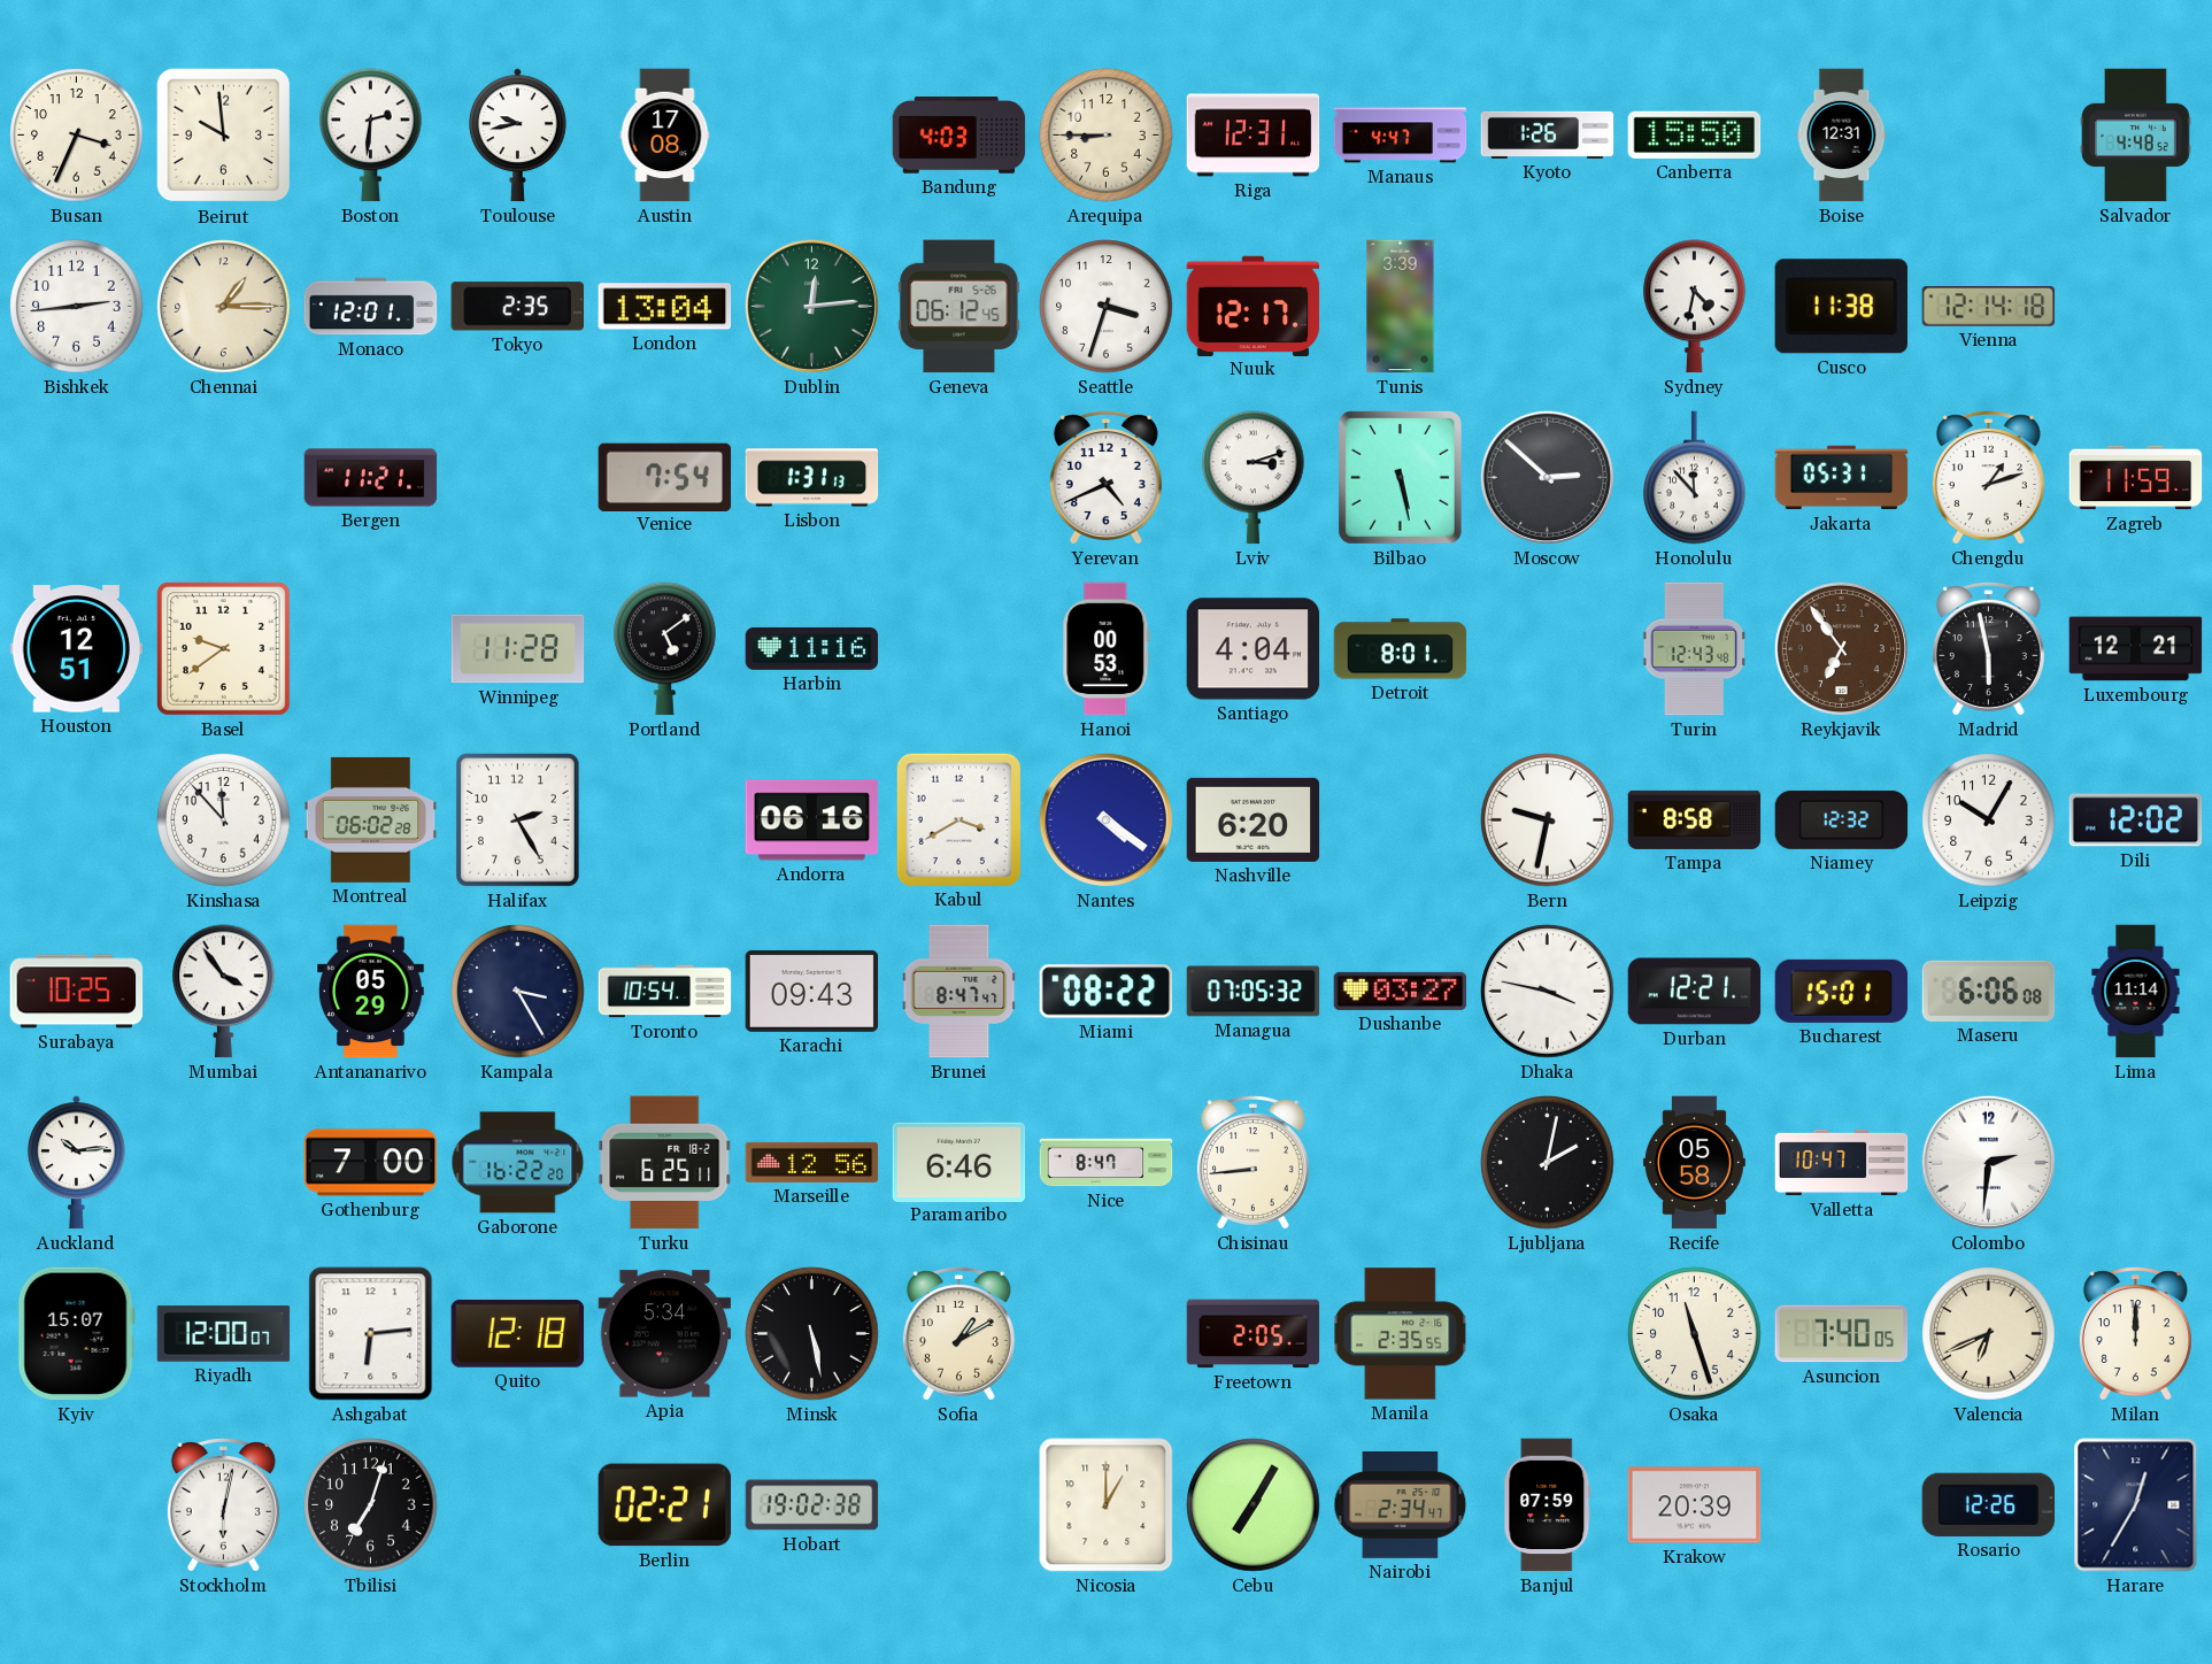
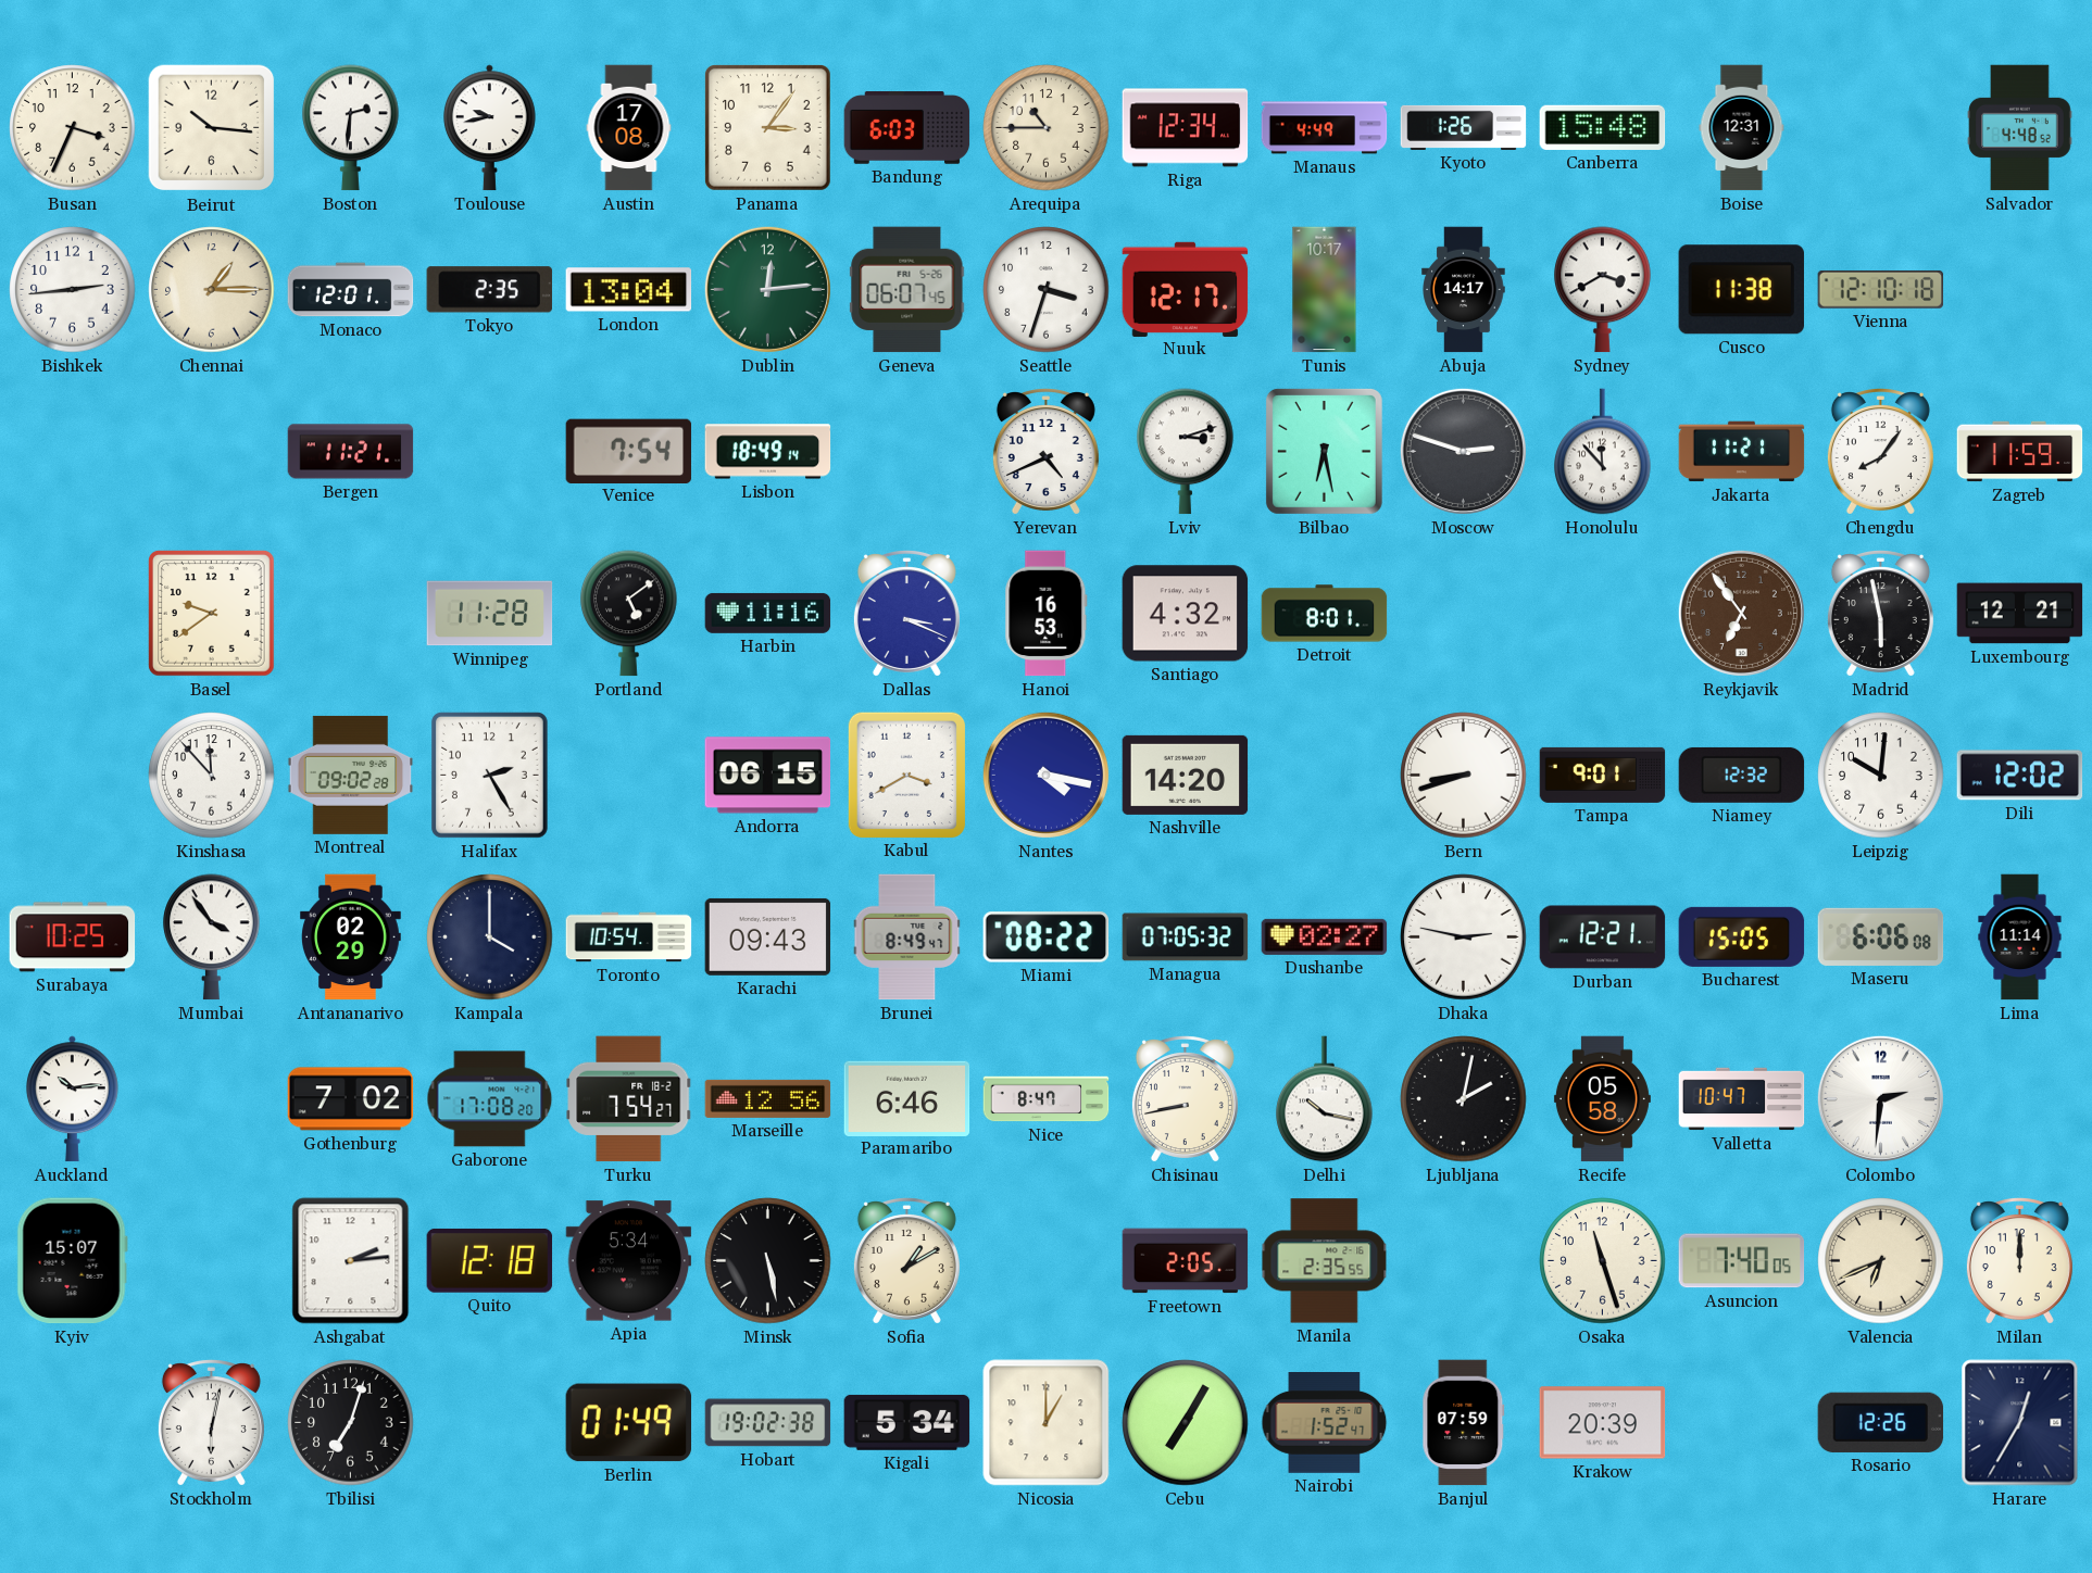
Beirut: 9:59 -> 10:16
Panama: none -> 3:06
Bandung: 4:03 -> 6:03
Arequipa: 8:45 -> 10:45
Riga: 12:31 -> 12:34
Manaus: 4:47 -> 4:49
Canberra: 15:50 -> 15:48
Geneva: 06:12 -> 06:07
Tunis: 3:39 -> 10:17
Abuja: none -> 14:17
Sydney: 4:32 -> 3:40
Vienna: 12:14 -> 12:10
Lisbon: 1:31 -> 18:49
Bilbao: 5:28 -> 6:28
Moscow: 2:52 -> 2:48
Jakarta: 05:31 -> 11:21
Chengdu: 1:12 -> 8:06
Houston: 12:51 -> none
Dallas: none -> 3:19
Hanoi: 00:53 -> 16:53
Santiago: 4:04 -> 4:32
Turin: 12:43 -> none
Montreal: 06:02 -> 09:02
Andorra: 06:16 -> 06:15
Nantes: 4:21 -> 4:17
Nashville: 6:20 -> 14:20
Bern: 9:32 -> 8:42
Tampa: 8:58 -> 9:01
Leipzig: 10:05 -> 10:01
Antananarivo: 05:29 -> 02:29
Kampala: 3:25 -> 4:00
Brunei: 8:47 -> 8:49
Dushanbe: 03:27 -> 02:27
Dhaka: 3:47 -> 2:47
Bucharest: 15:01 -> 15:05
Gothenburg: 7:00 -> 7:02
Gaborone: 16:22 -> 17:08
Turku: 6:25 -> 7:54
Chisinau: 8:44 -> 8:43
Delhi: none -> 10:17
Riyadh: 12:00 -> none
Ashgabat: 6:14 -> 2:14
Berlin: 02:21 -> 01:49
Kigali: none -> 5:34
Nairobi: 2:34 -> 1:52
